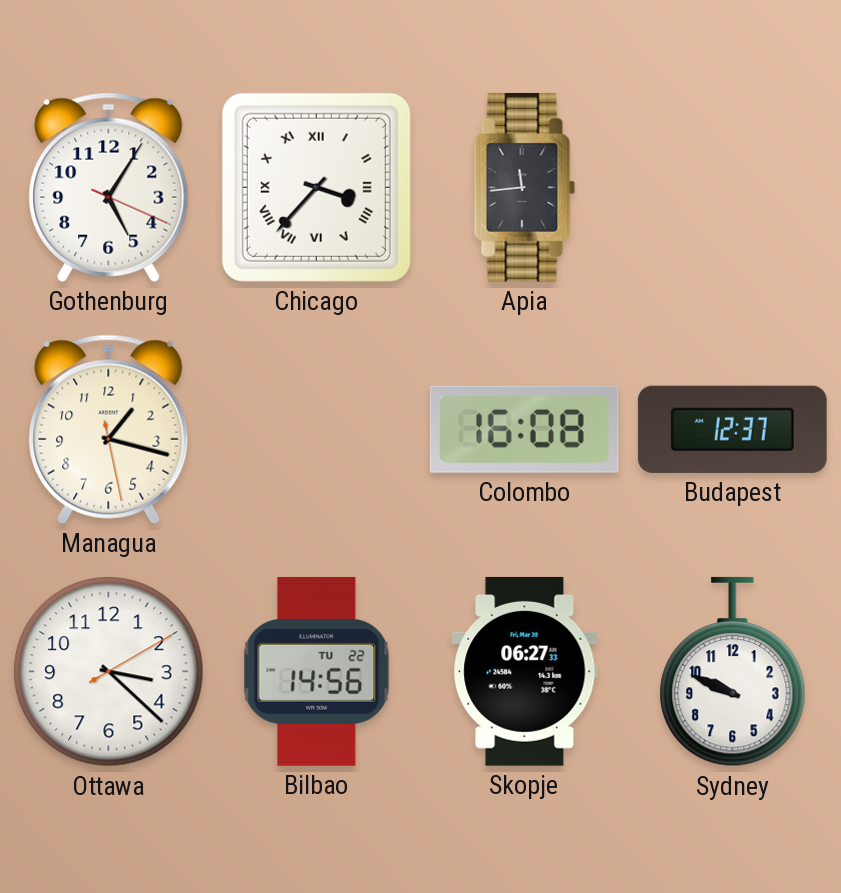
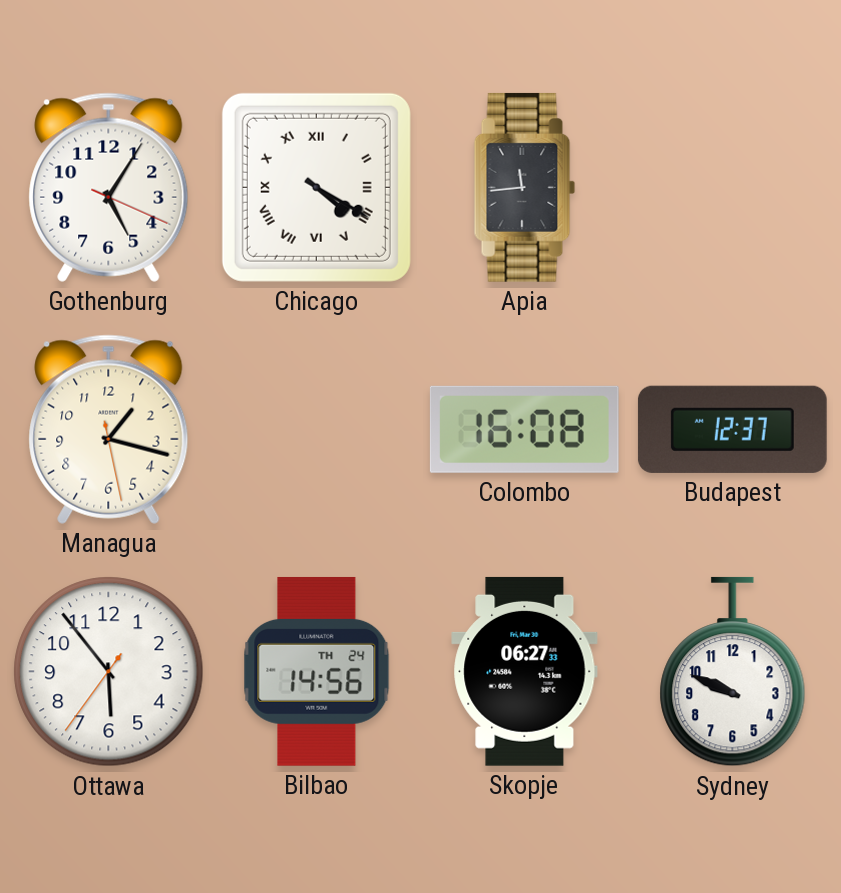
Chicago: 3:37 -> 4:20
Ottawa: 3:22 -> 5:53
Bilbao date: TU 22 -> TH 24
